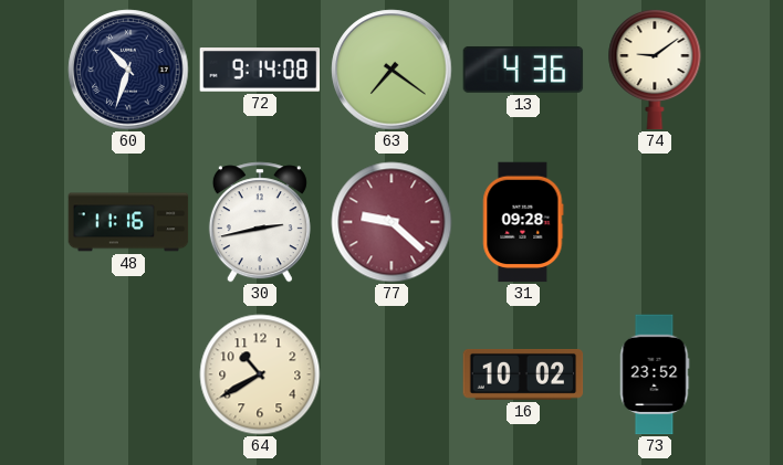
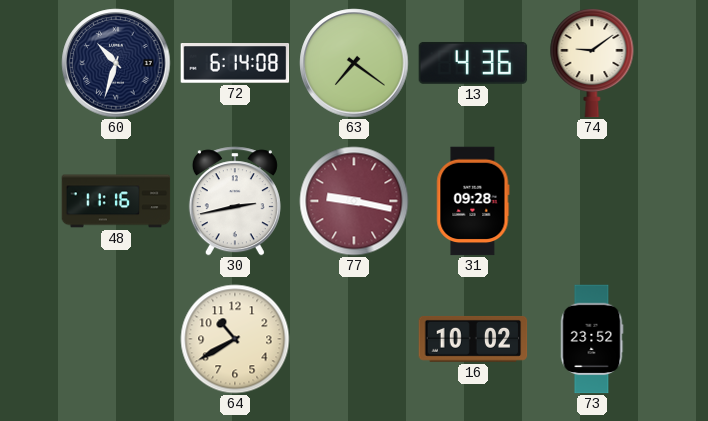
72: 9:14 -> 6:14
77: 9:22 -> 9:17
